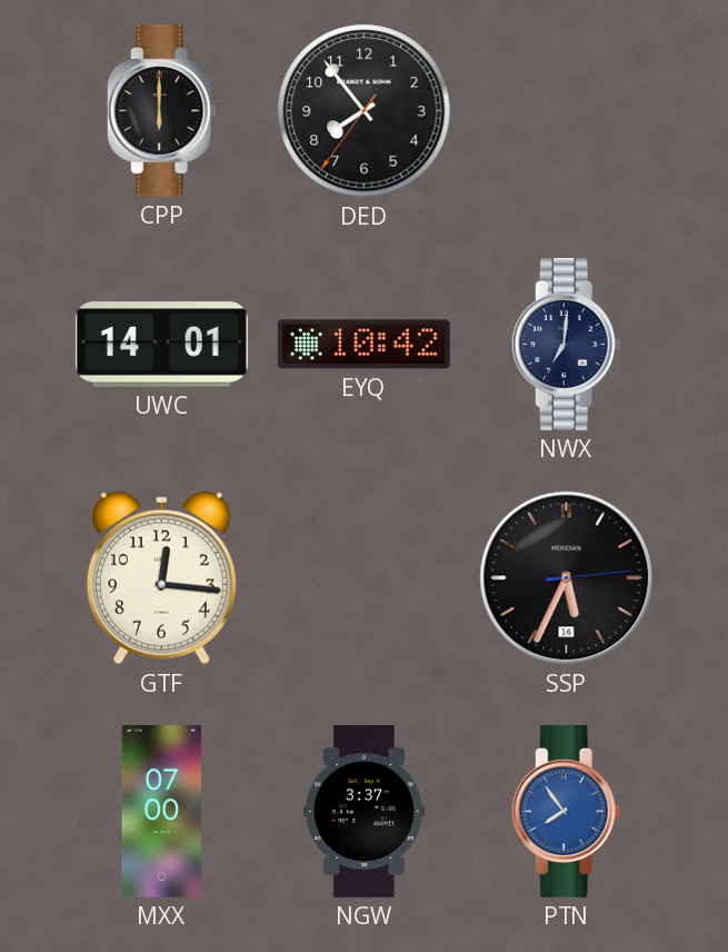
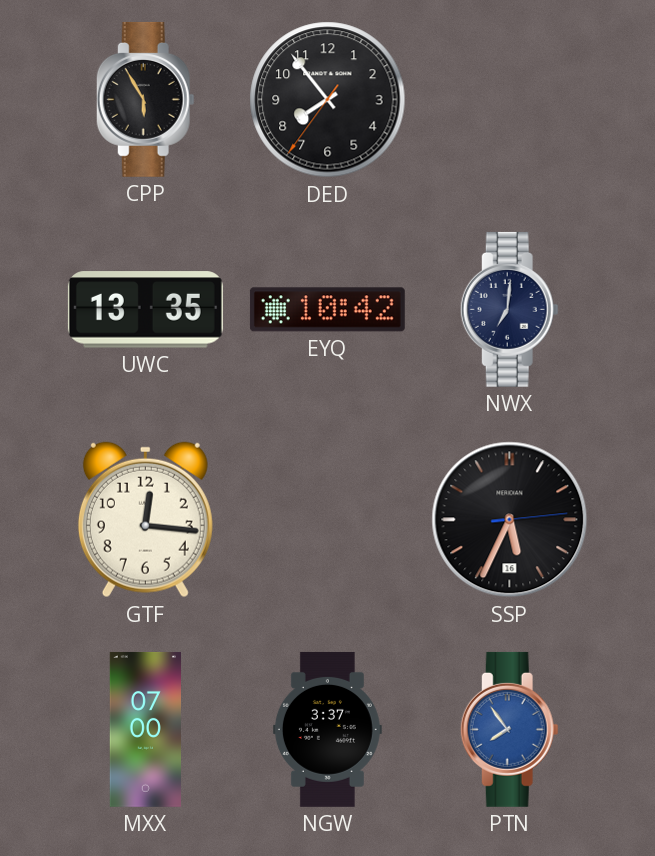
CPP: 6:00 -> 5:55
UWC: 14:01 -> 13:35
